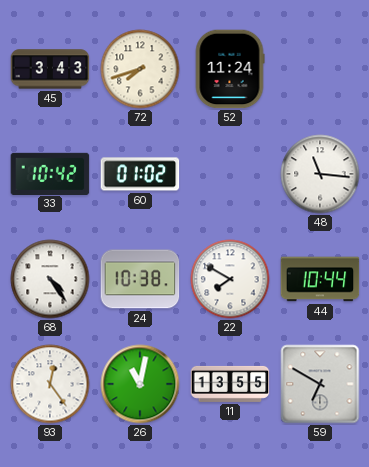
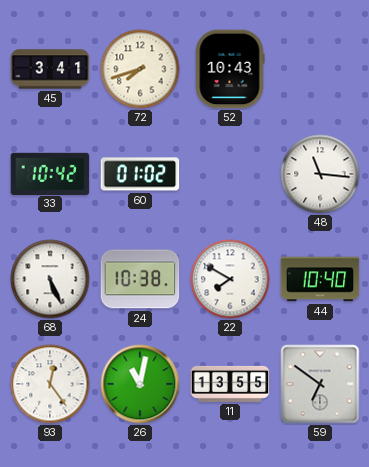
45: 3:43 -> 3:41
52: 11:24 -> 10:43
68: 4:24 -> 5:26
44: 10:44 -> 10:40
59: 6:50 -> 6:51
